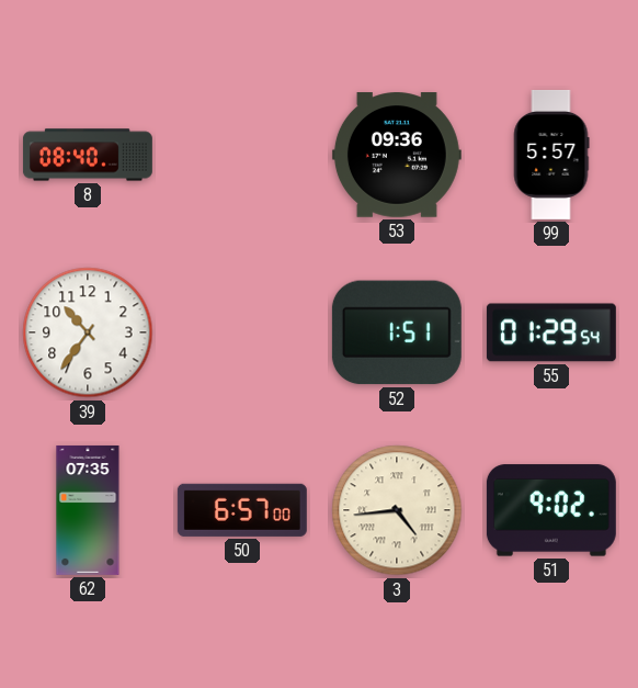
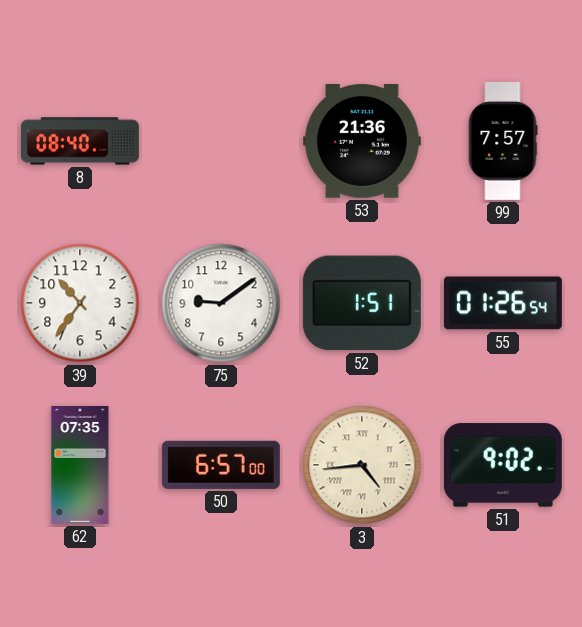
53: 09:36 -> 21:36
99: 5:57 -> 7:57
75: none -> 9:09
55: 01:29 -> 01:26
